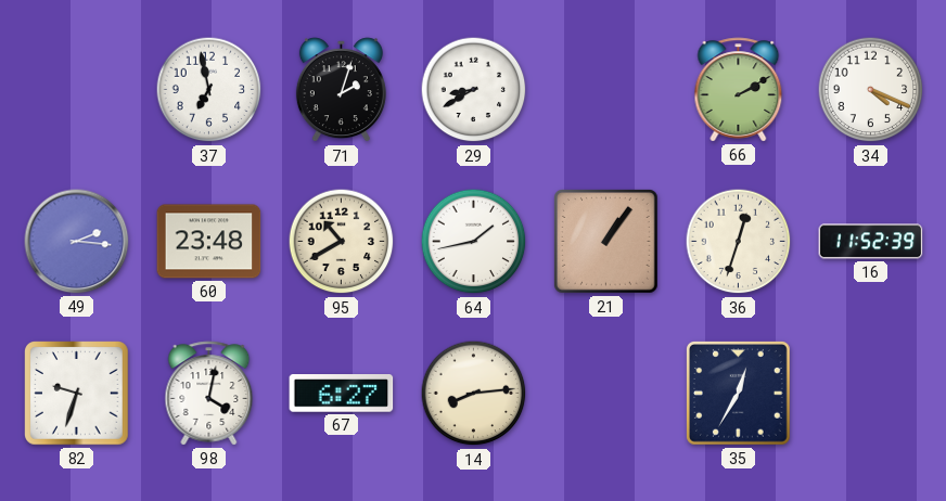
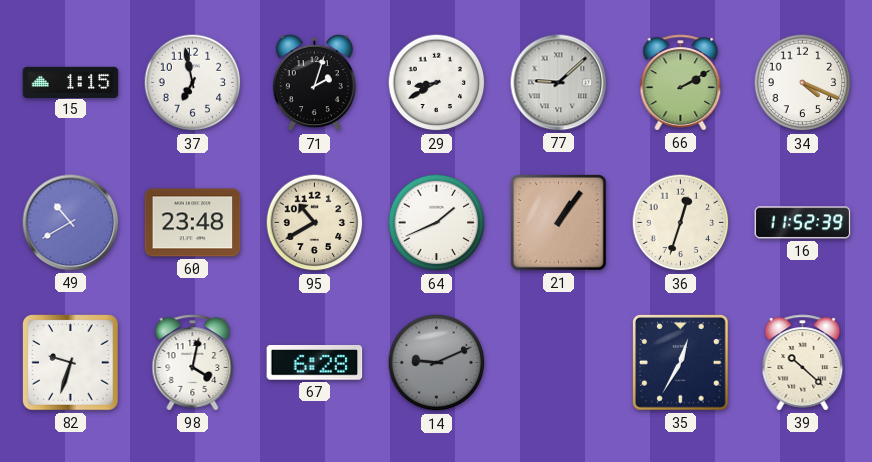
15: none -> 1:15
77: none -> 9:08
49: 2:16 -> 10:40
64: 1:43 -> 1:41
67: 6:27 -> 6:28
14: 8:14 -> 9:11
14 dial: cream -> grey
39: none -> 10:22
